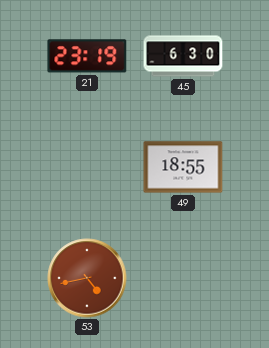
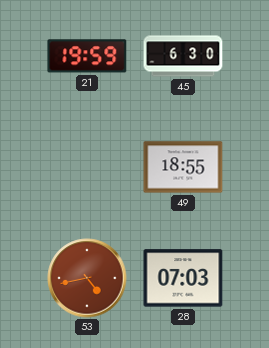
21: 23:19 -> 19:59
28: none -> 07:03
